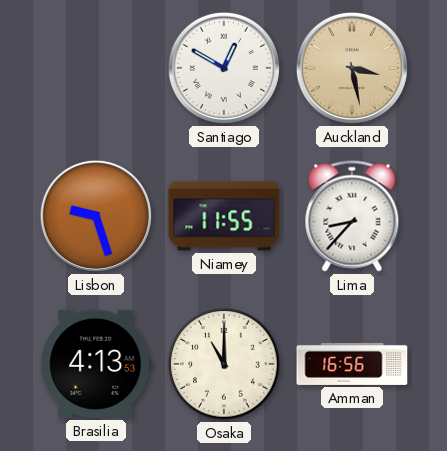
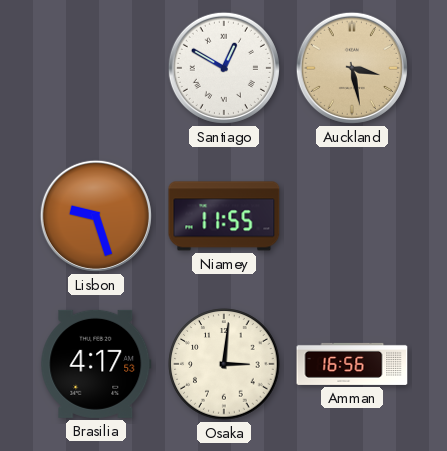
Lima: 8:37 -> none
Brasilia: 4:13 -> 4:17
Osaka: 11:00 -> 3:01
